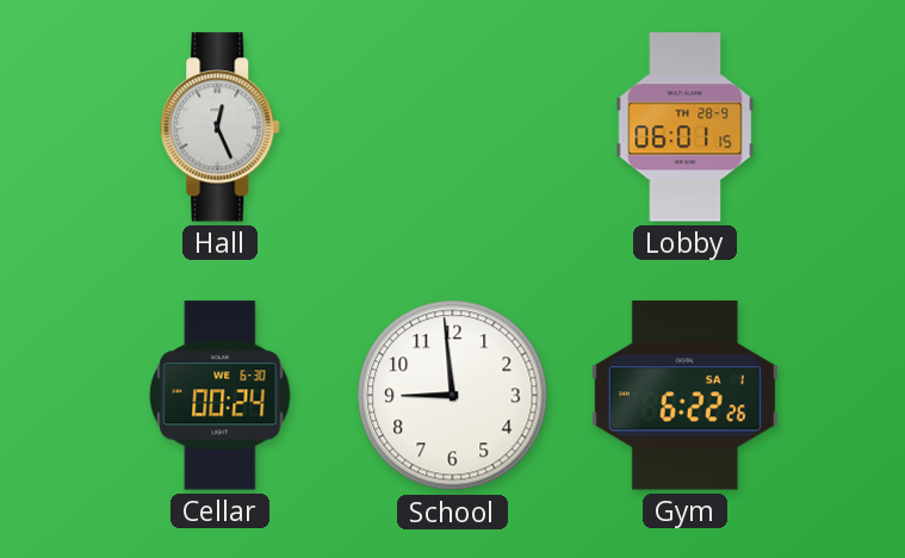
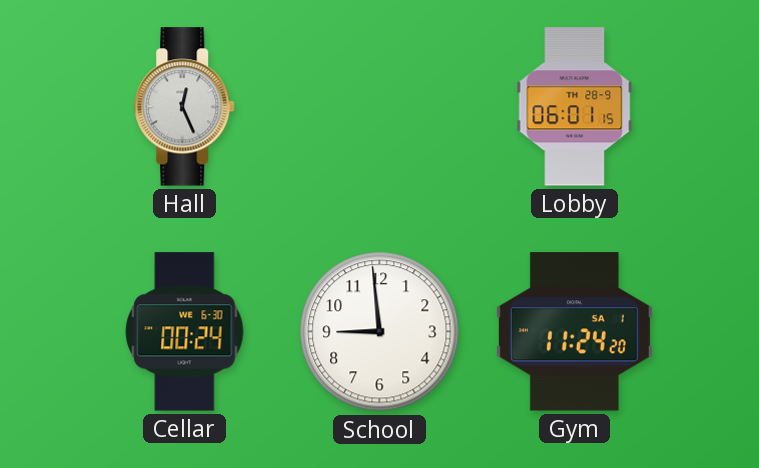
Gym: 6:22 -> 11:24
